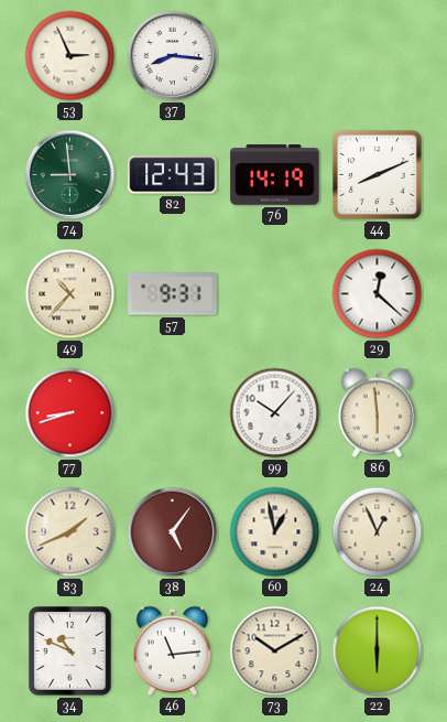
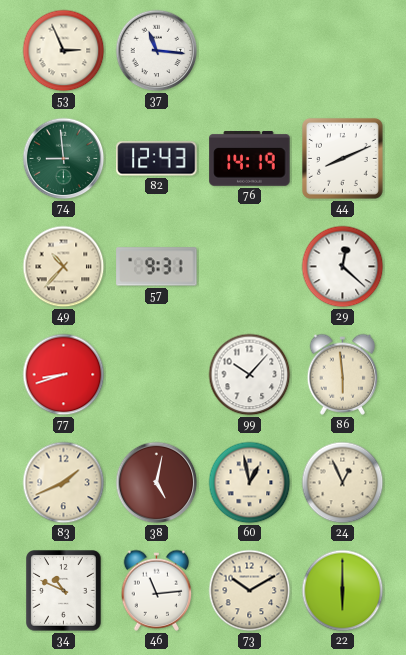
37: 8:16 -> 11:16
38: 5:06 -> 5:02
